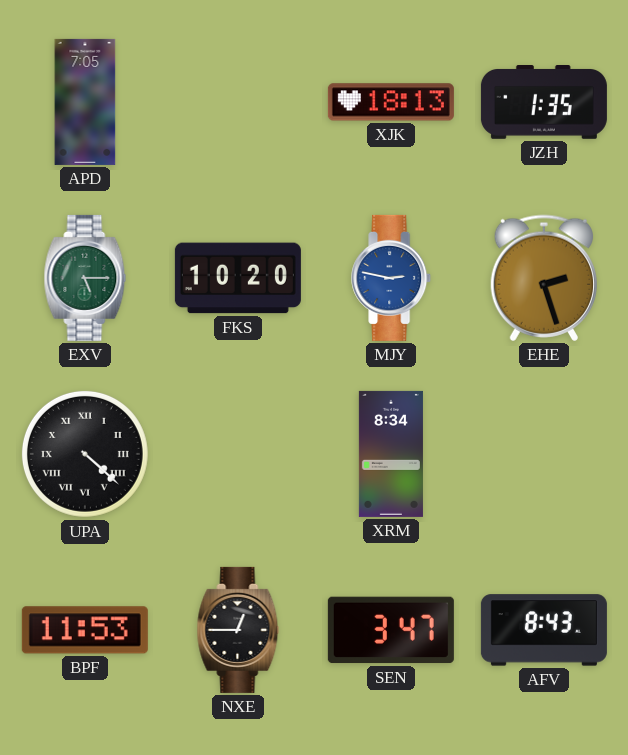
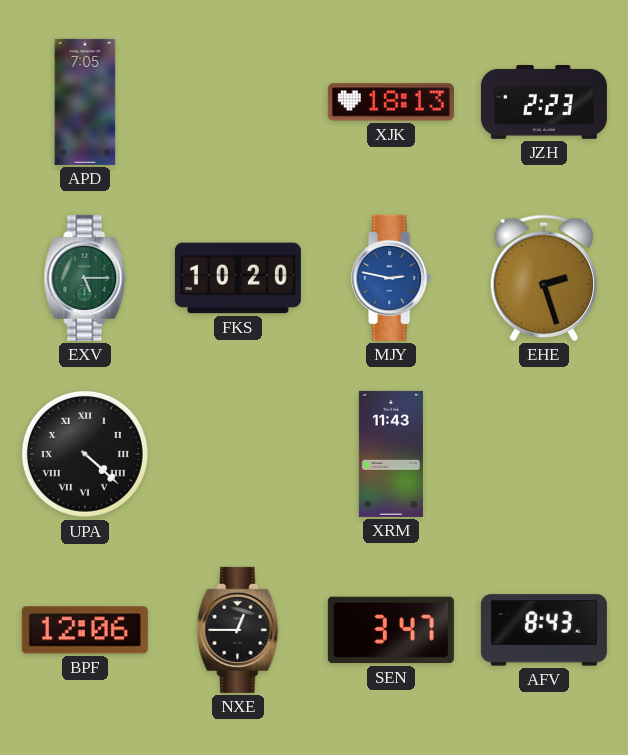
JZH: 1:35 -> 2:23
XRM: 8:34 -> 11:43
BPF: 11:53 -> 12:06
